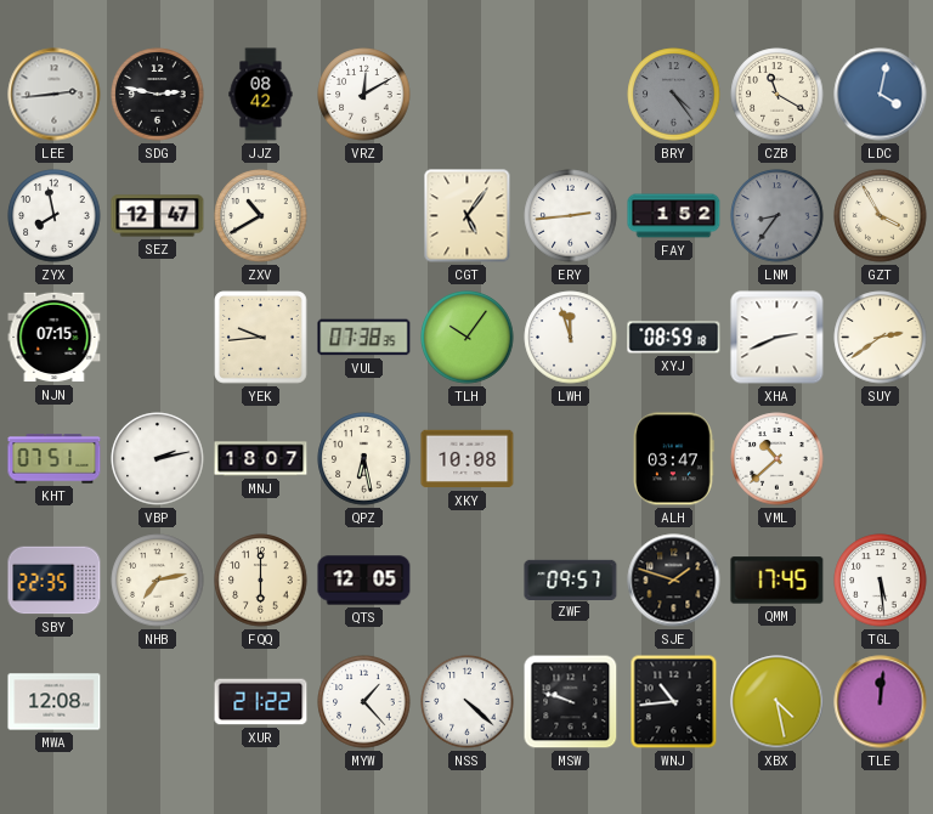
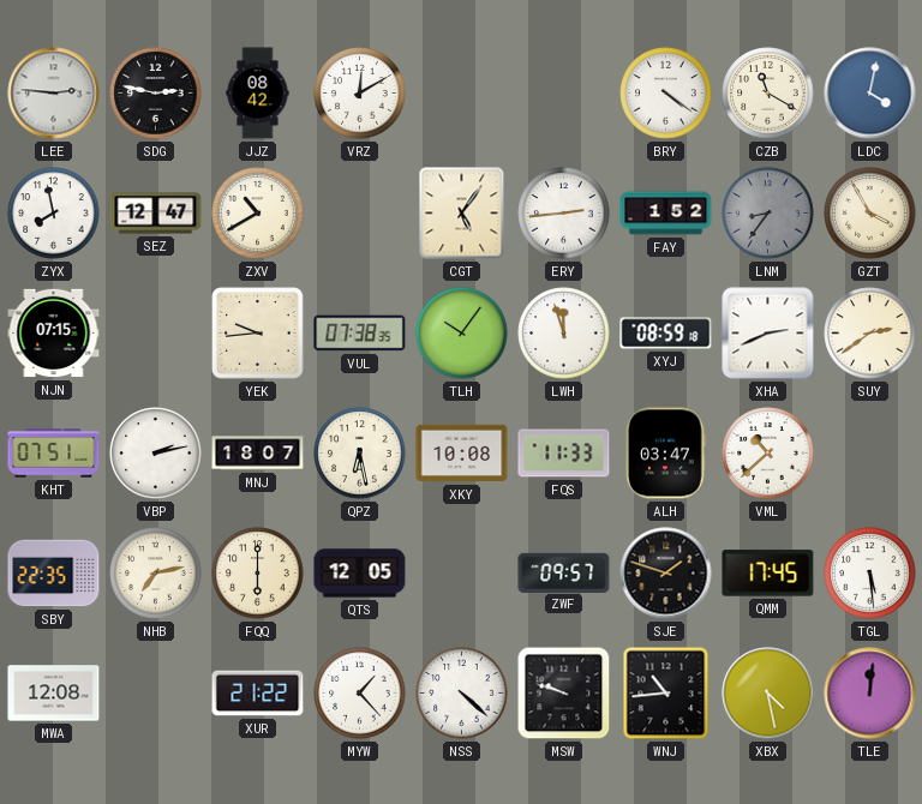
LEE: 2:44 -> 2:46
BRY: 4:24 -> 4:21
BRY dial: grey -> white
FQS: none -> 11:33
